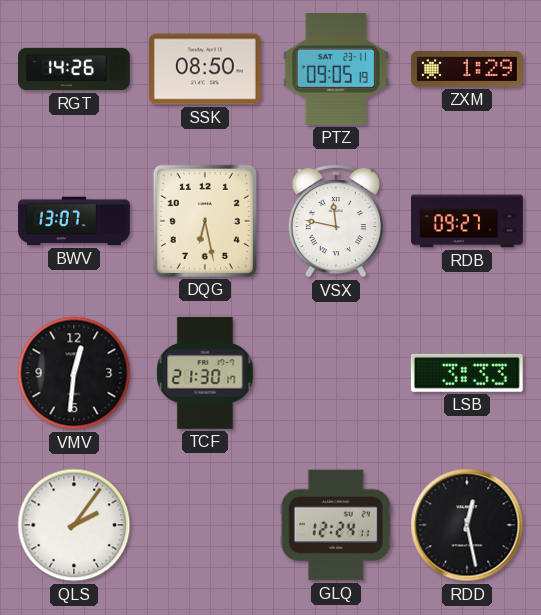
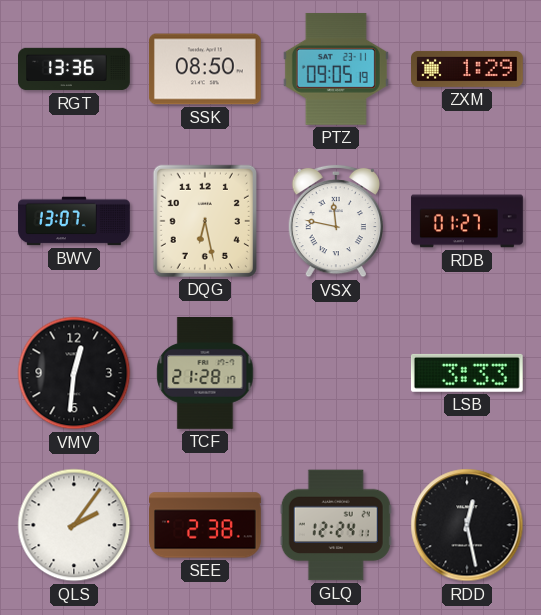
RGT: 14:26 -> 13:36
RDB: 09:27 -> 01:27
TCF: 21:30 -> 21:28
SEE: none -> 2:38
